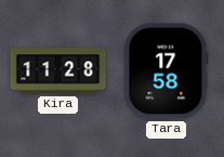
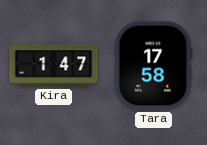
Kira: 11:28 -> 1:47
